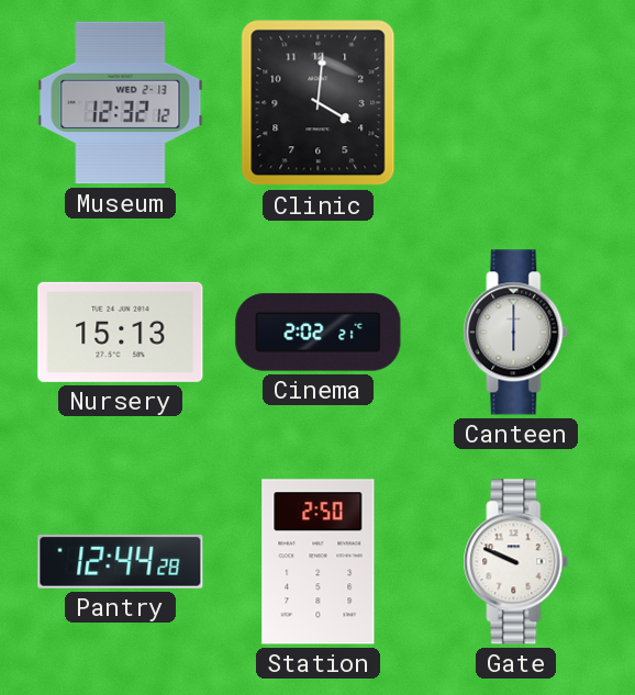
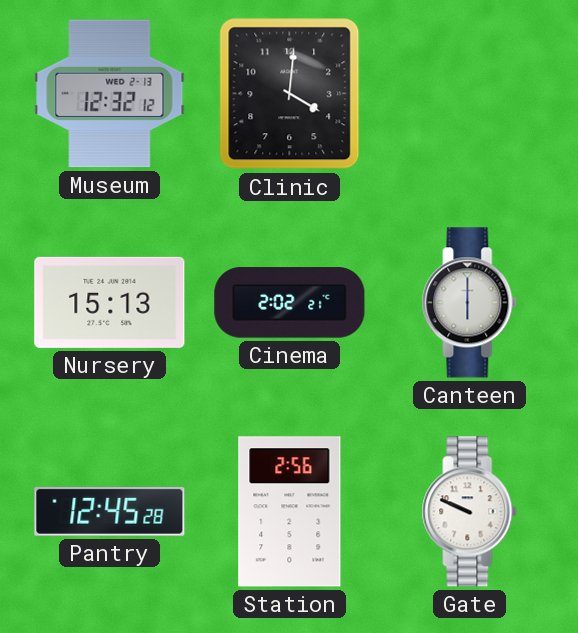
Pantry: 12:44 -> 12:45
Station: 2:50 -> 2:56
